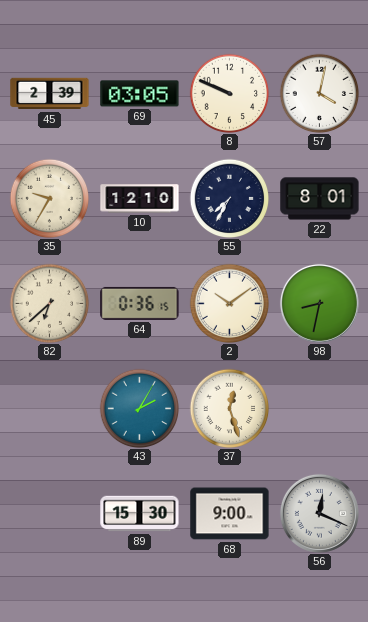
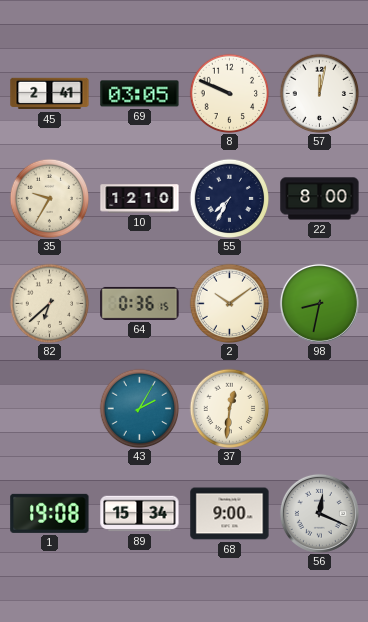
45: 2:39 -> 2:41
57: 4:02 -> 12:02
22: 8:01 -> 8:00
37: 12:27 -> 12:31
1: none -> 19:08
89: 15:30 -> 15:34
